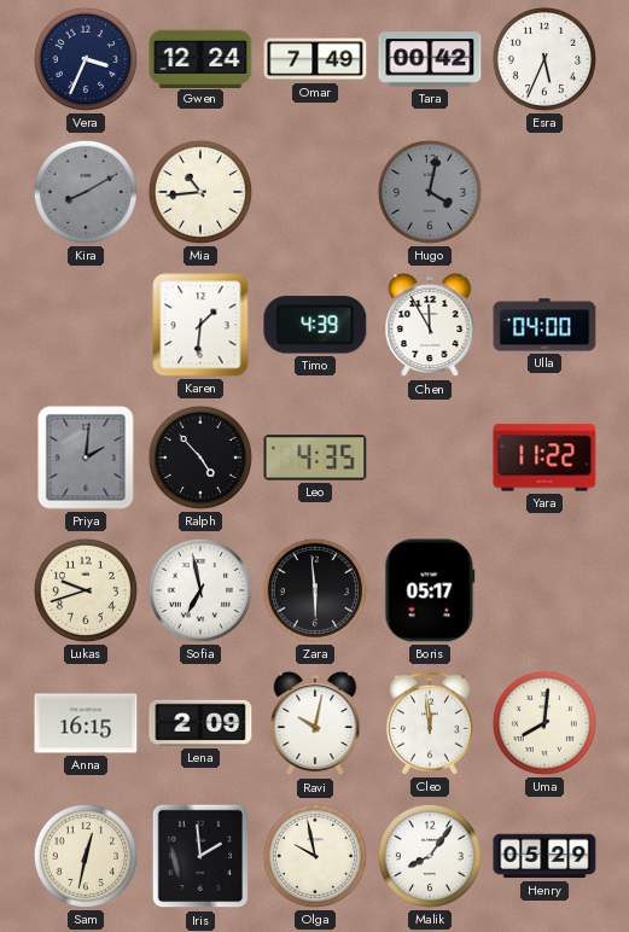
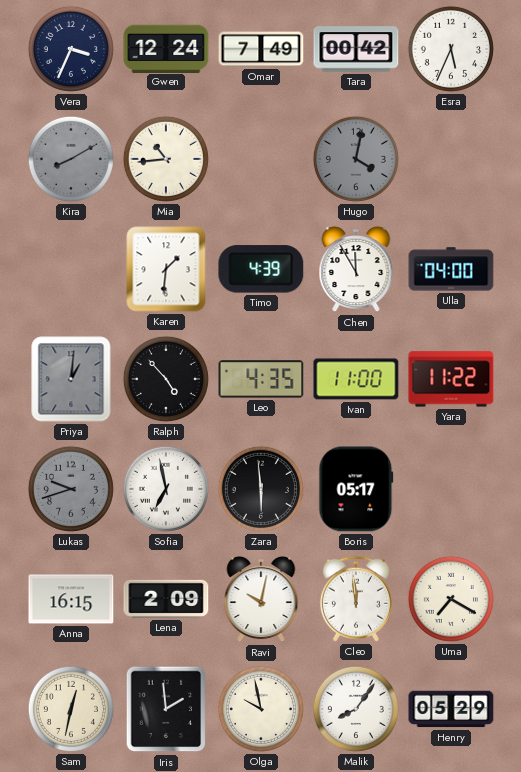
Priya: 2:01 -> 1:01
Ivan: none -> 11:00
Lukas dial: cream -> grey
Uma: 8:01 -> 7:20
